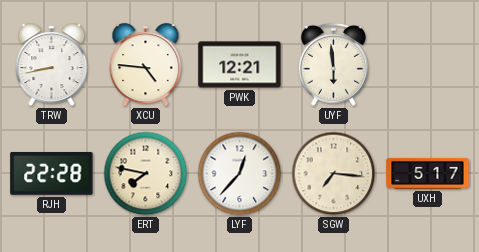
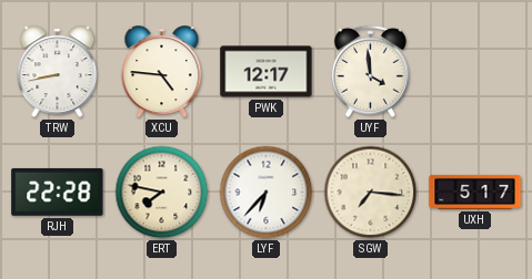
PWK: 12:21 -> 12:17
UYF: 5:59 -> 3:59
LYF: 12:37 -> 6:37
